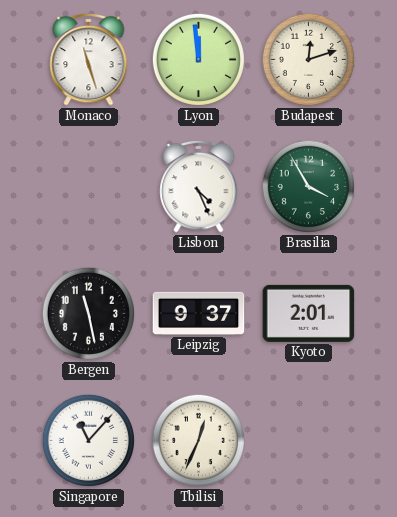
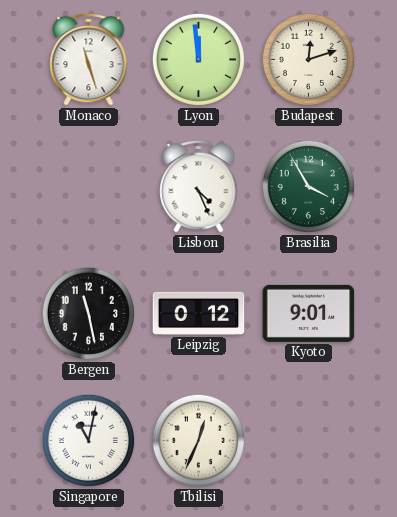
Leipzig: 9:37 -> 0:12
Kyoto: 2:01 -> 9:01
Singapore: 11:07 -> 11:02
